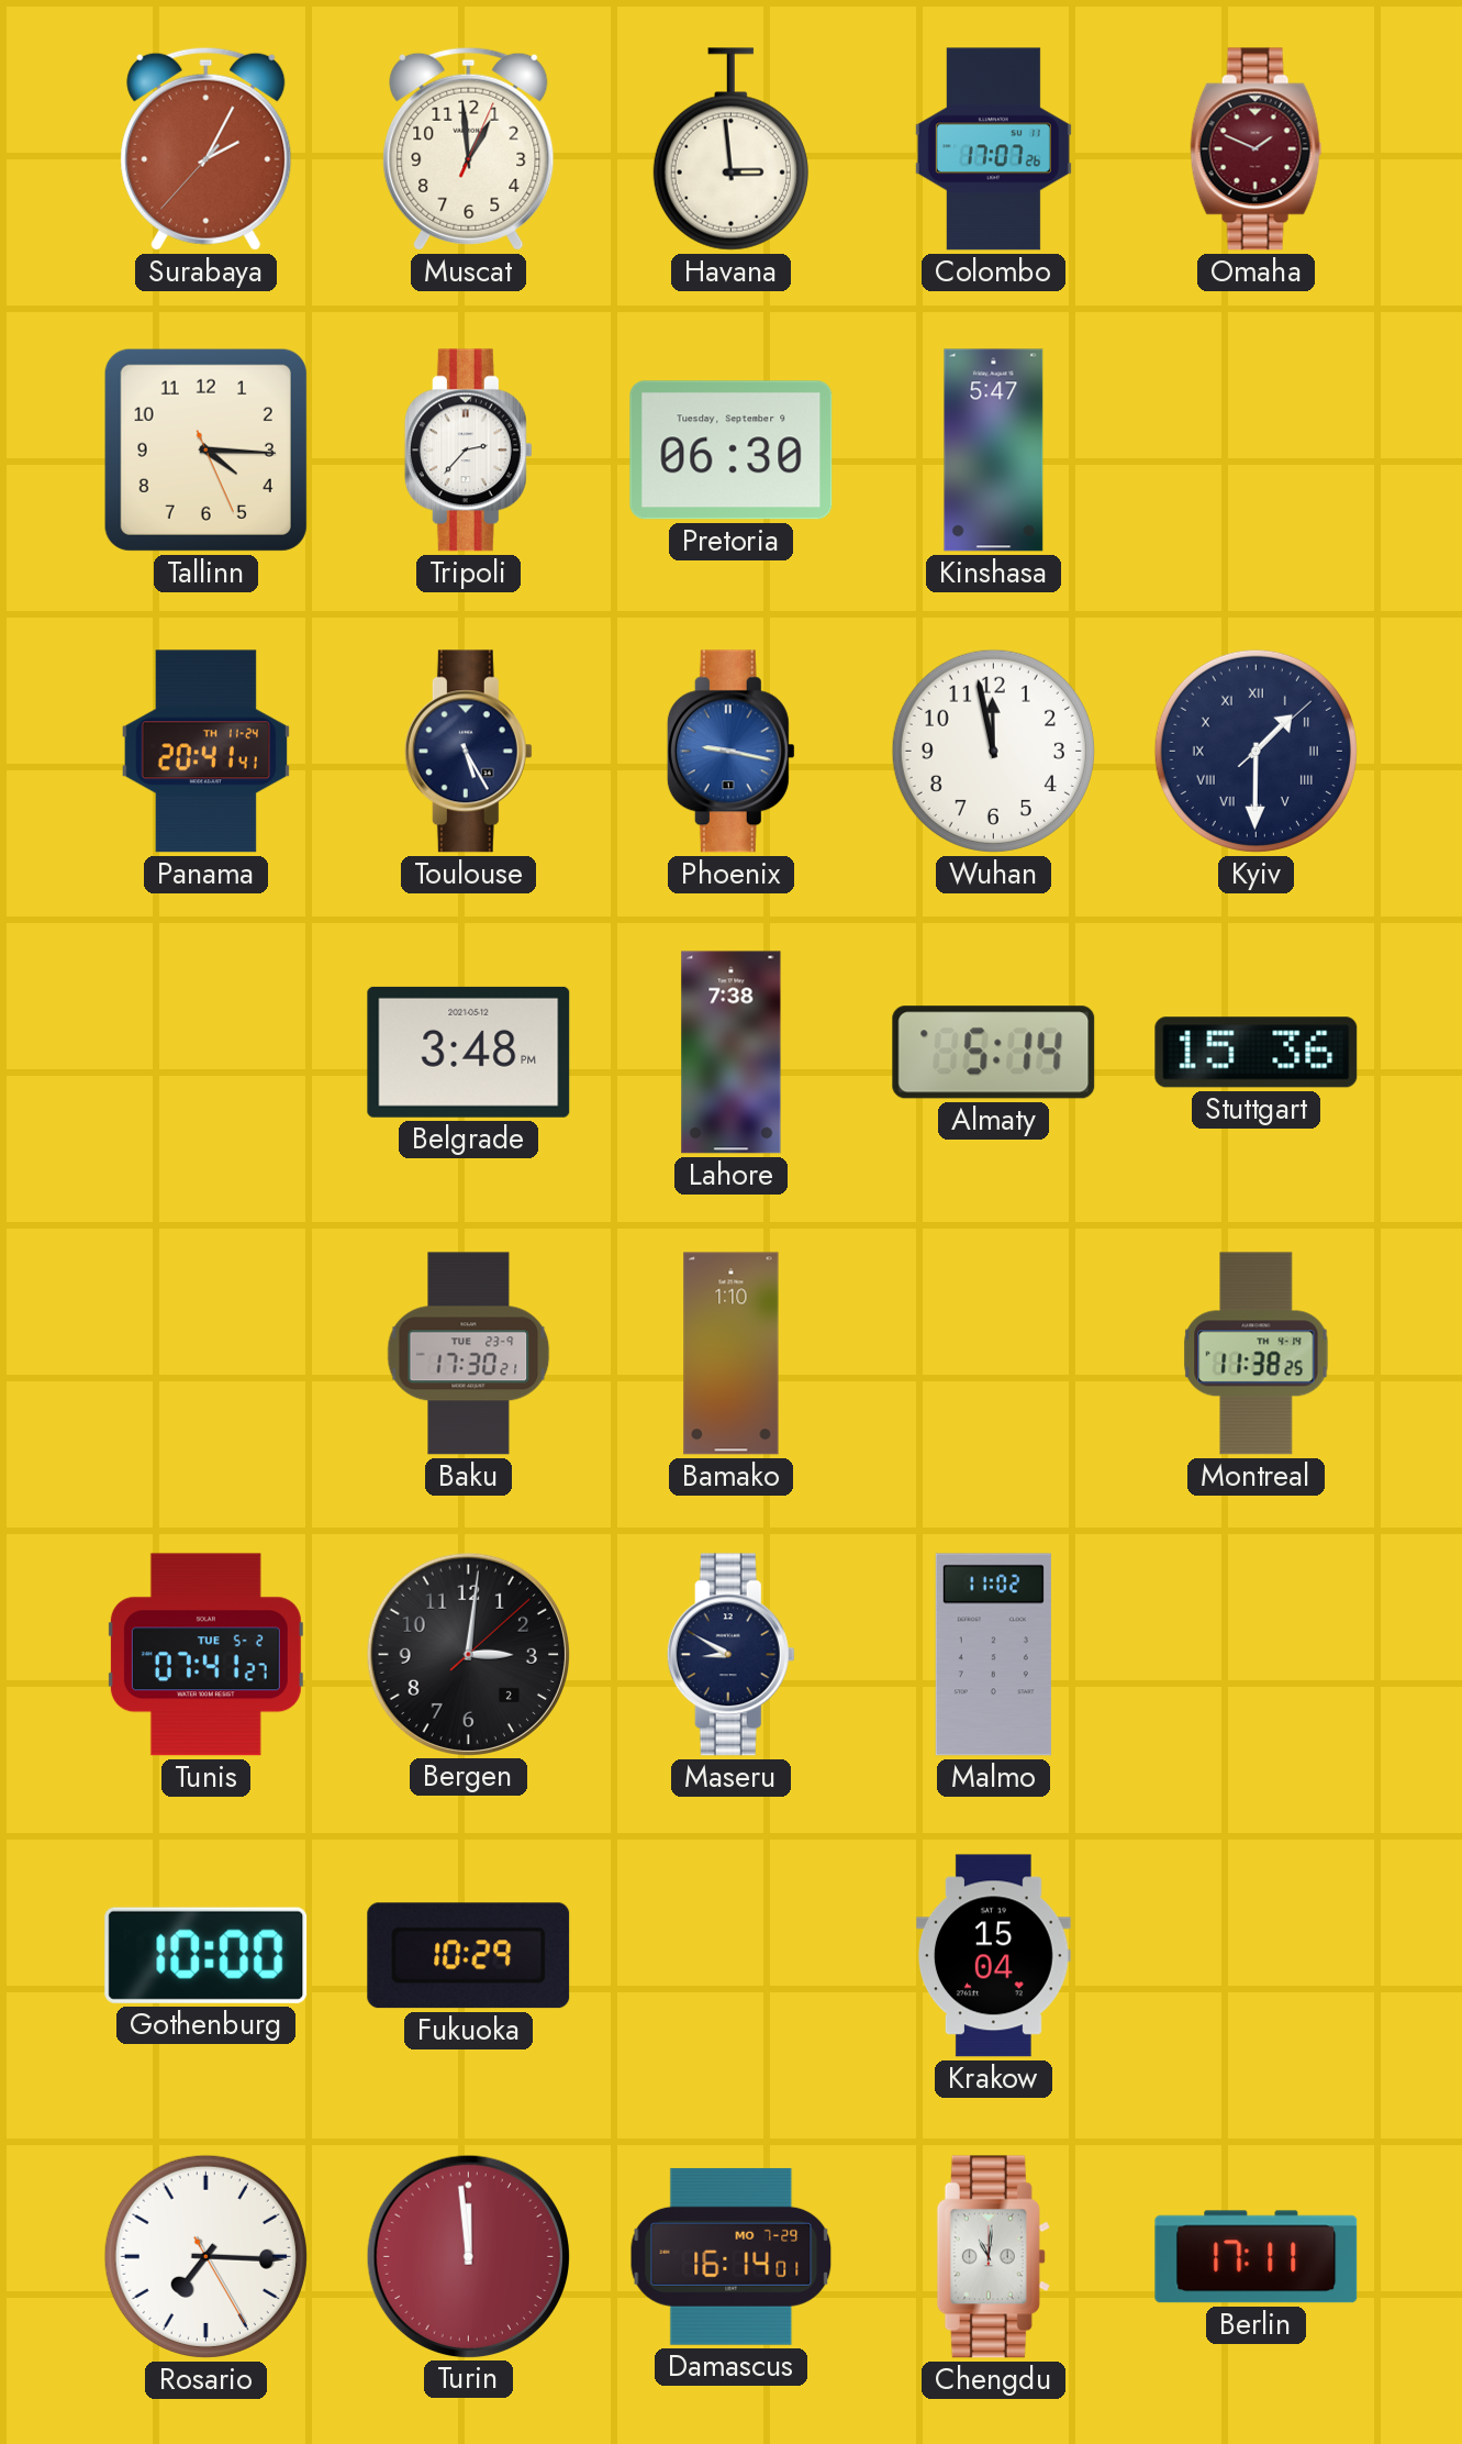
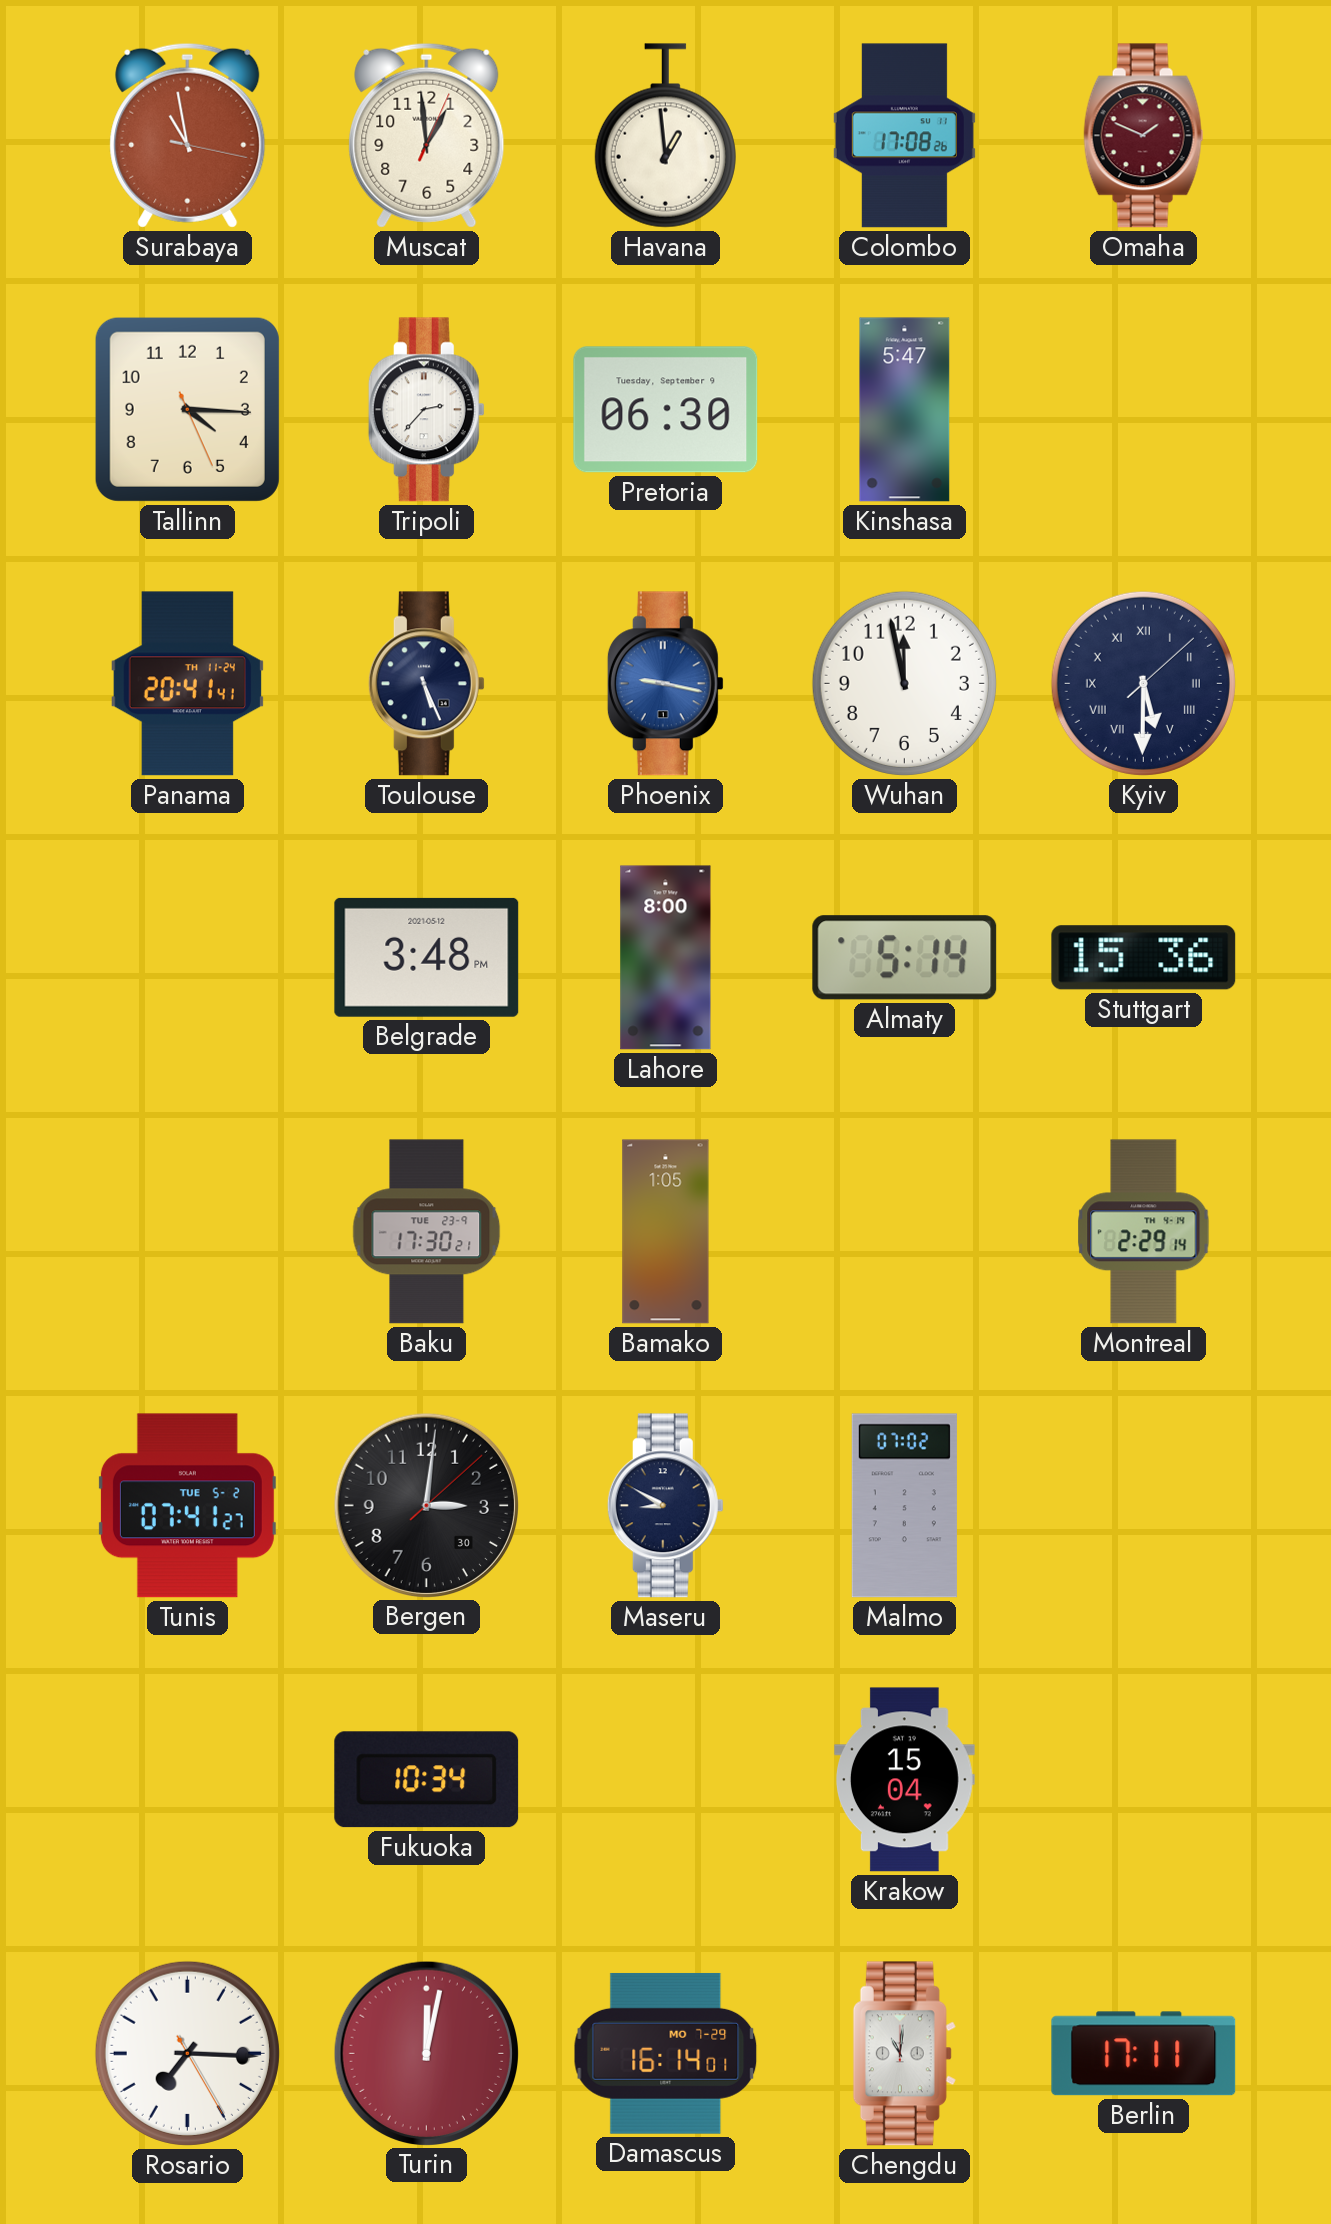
Surabaya: 2:04 -> 10:58
Havana: 2:59 -> 12:59
Colombo: 17:07 -> 17:08
Toulouse: 5:25 -> 5:26
Kyiv: 1:30 -> 5:30
Lahore: 7:38 -> 8:00
Bamako: 1:10 -> 1:05
Montreal: 11:38 -> 2:29
Bergen date: 2 -> 30
Malmo: 11:02 -> 07:02
Gothenburg: 10:00 -> none
Fukuoka: 10:29 -> 10:34
Turin: 11:59 -> 12:02
